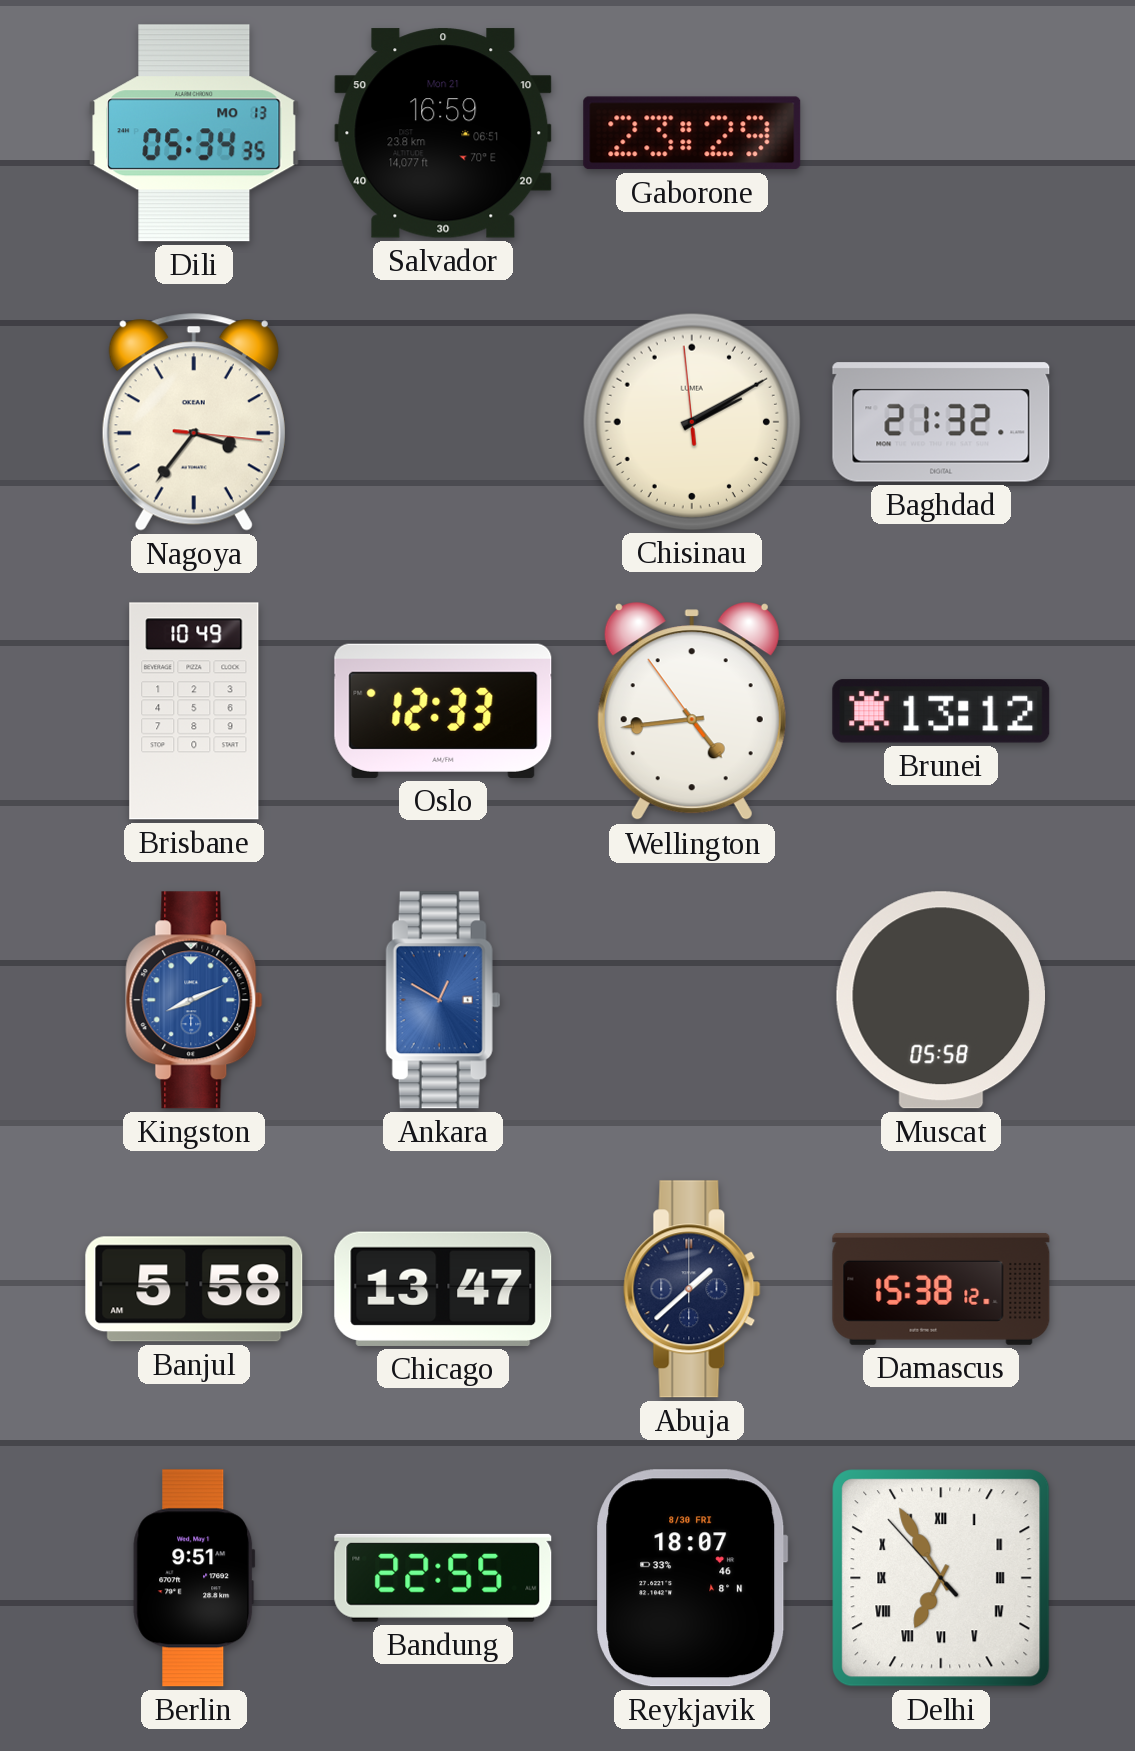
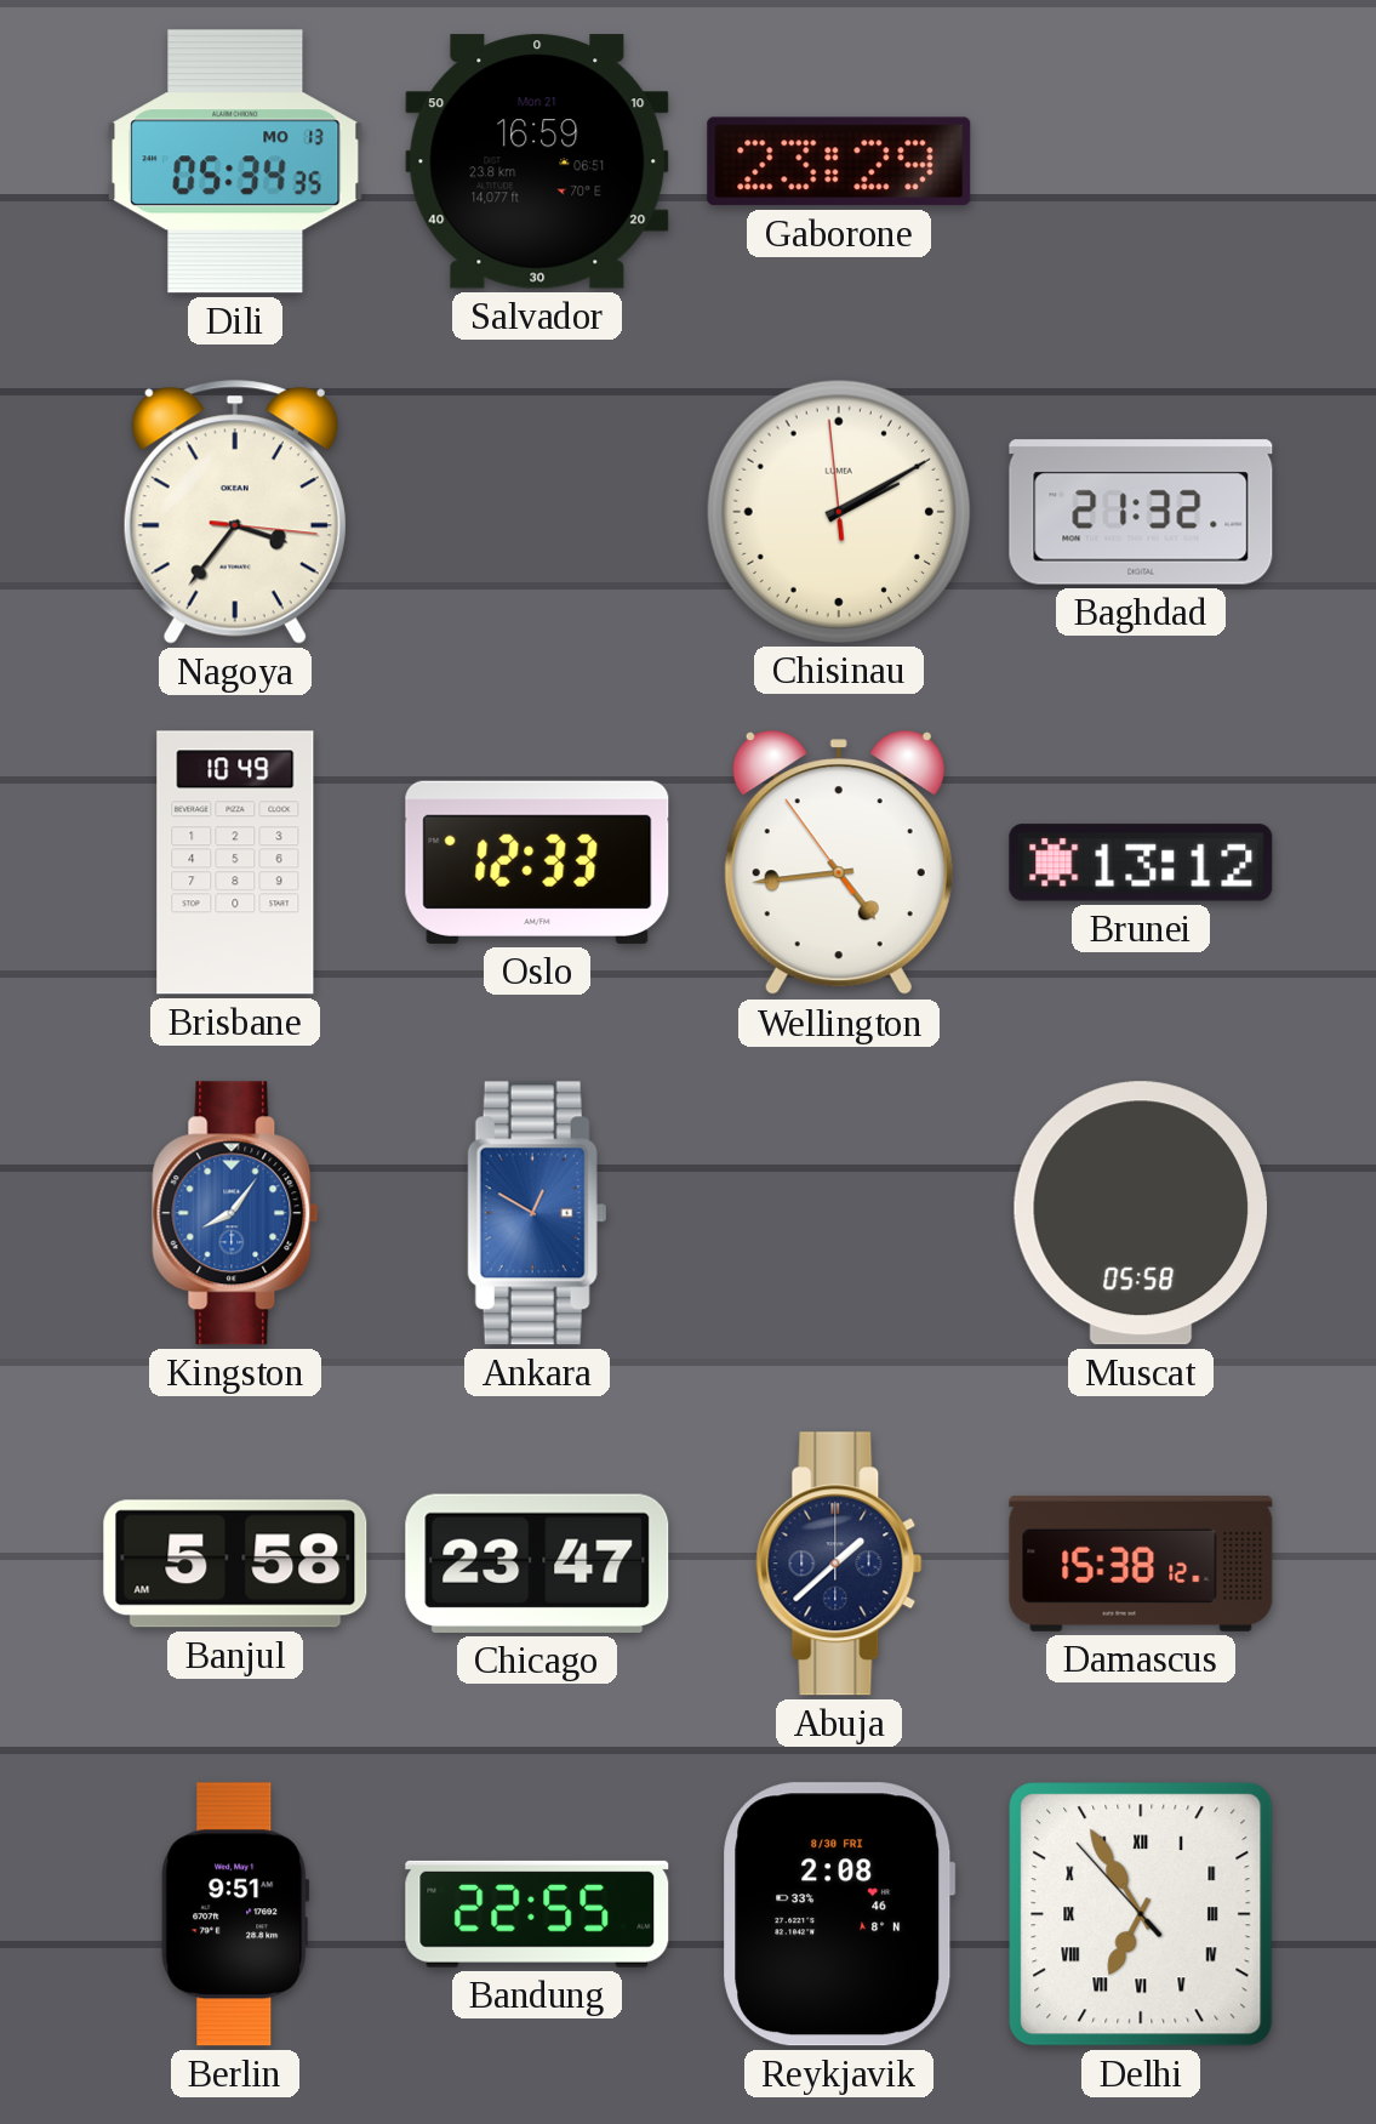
Kingston: 8:11 -> 8:06
Chicago: 13:47 -> 23:47
Reykjavik: 18:07 -> 2:08
